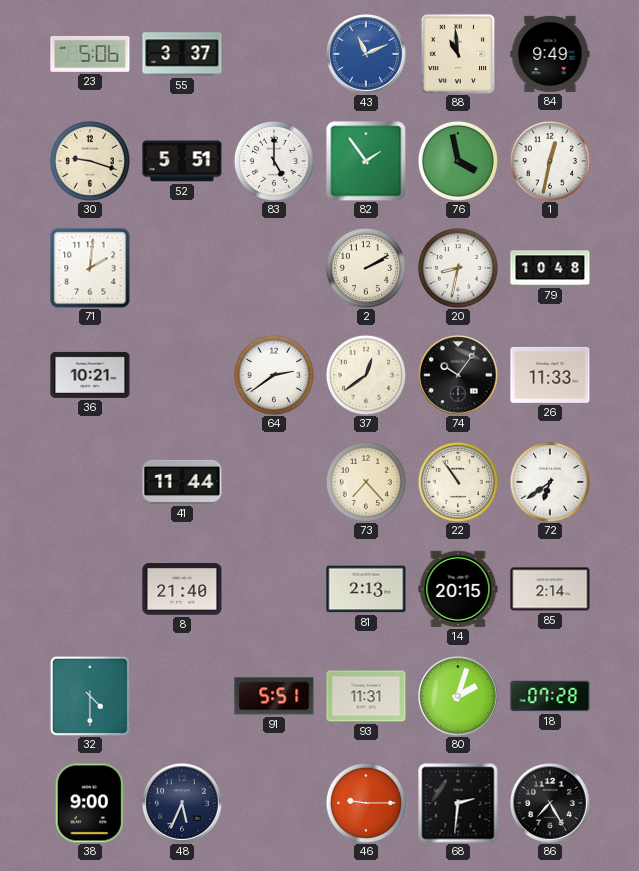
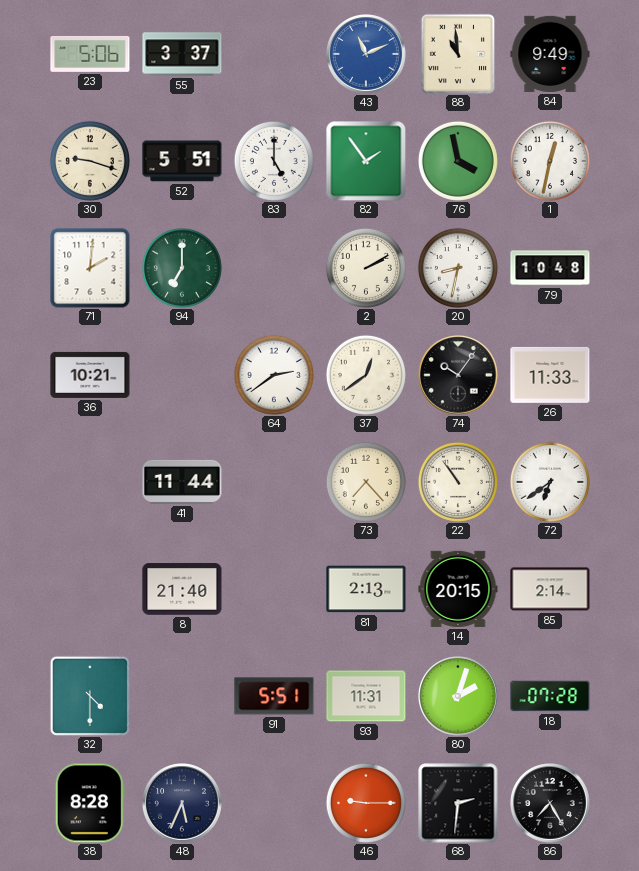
94: none -> 7:00
38: 9:00 -> 8:28
